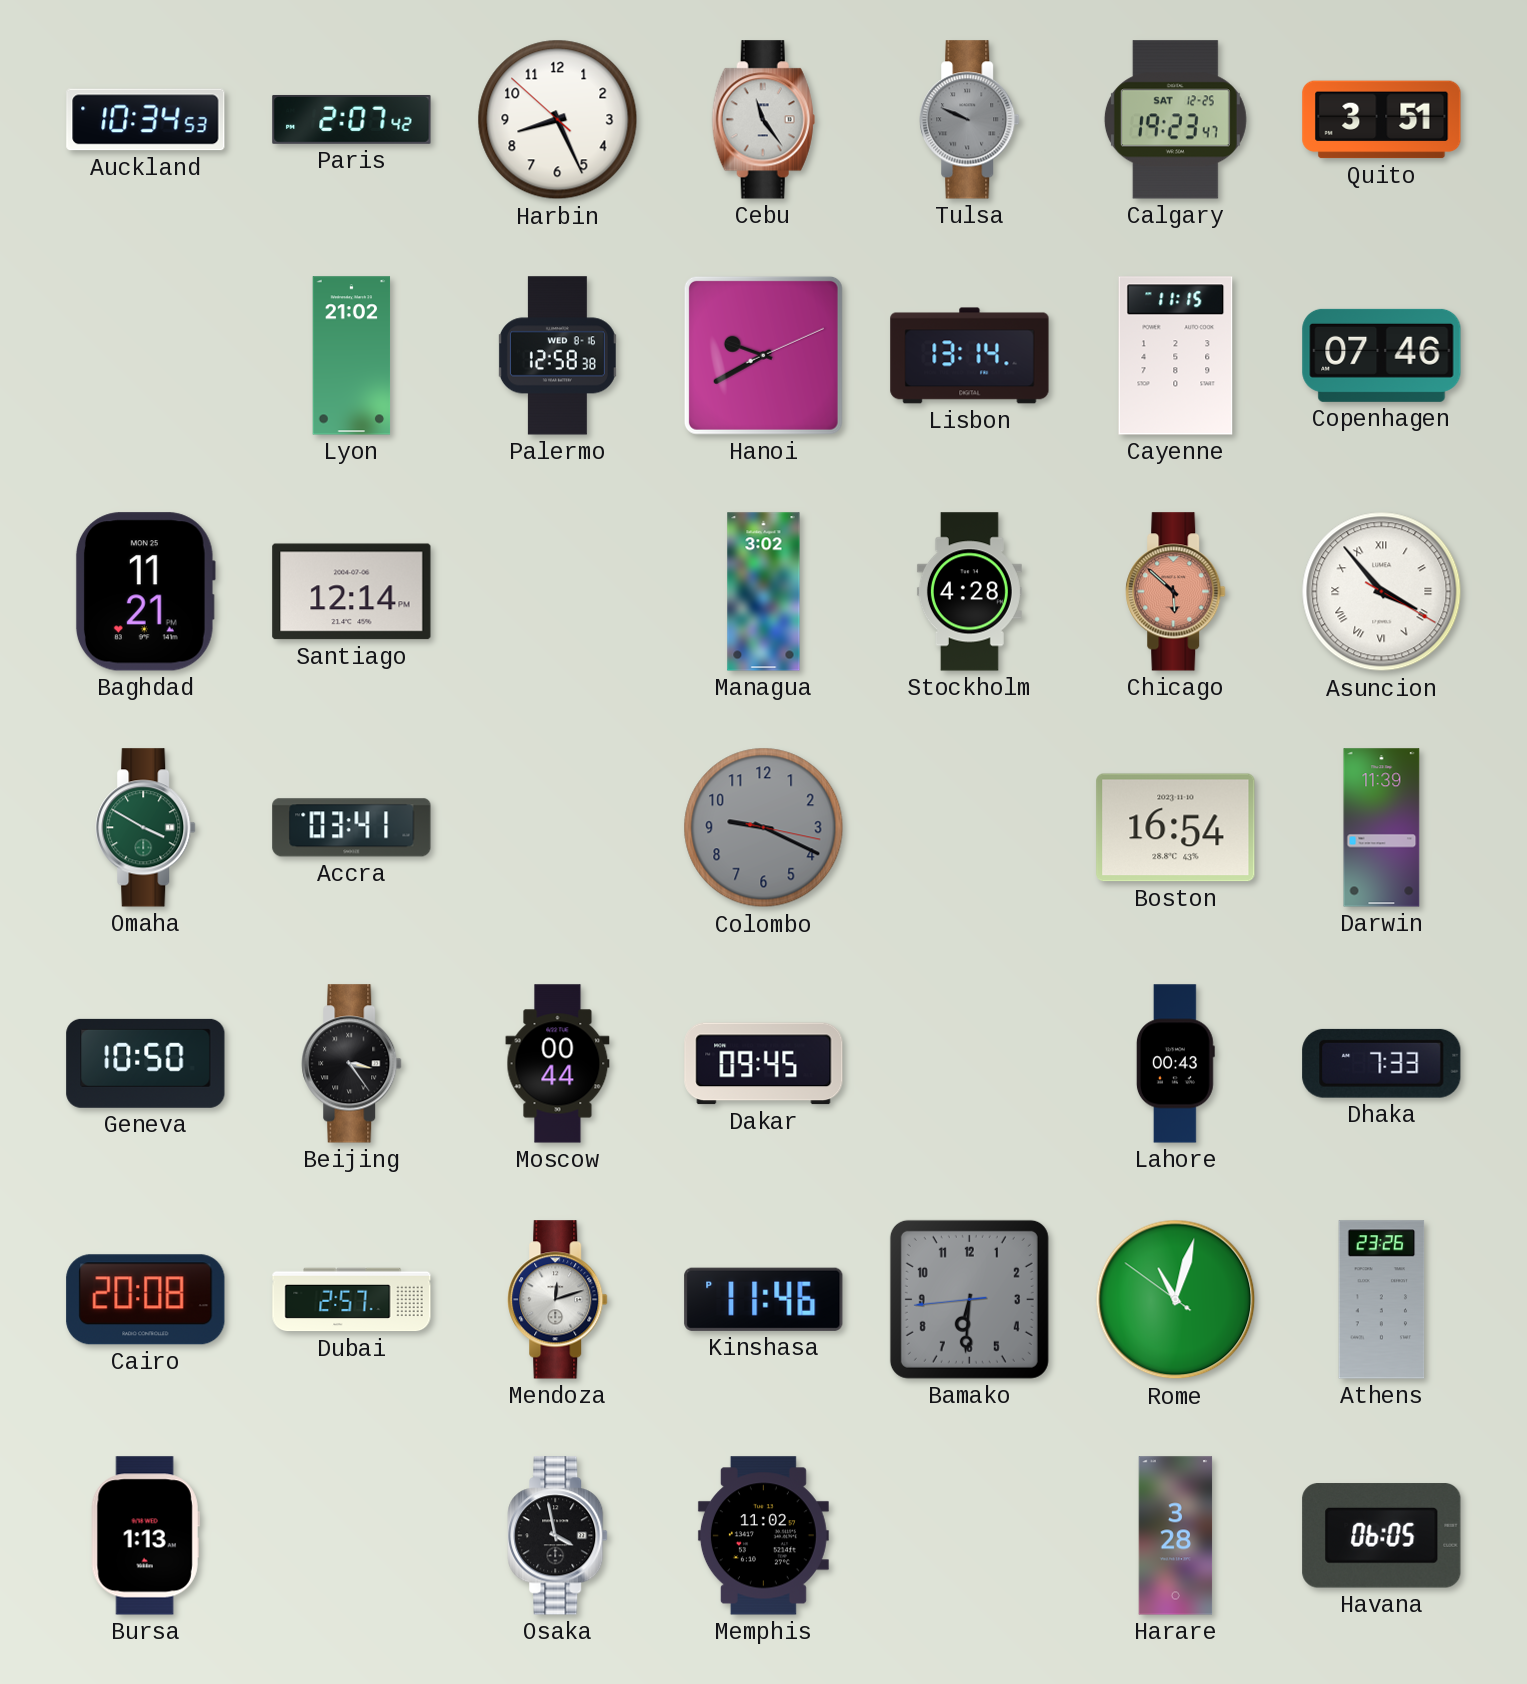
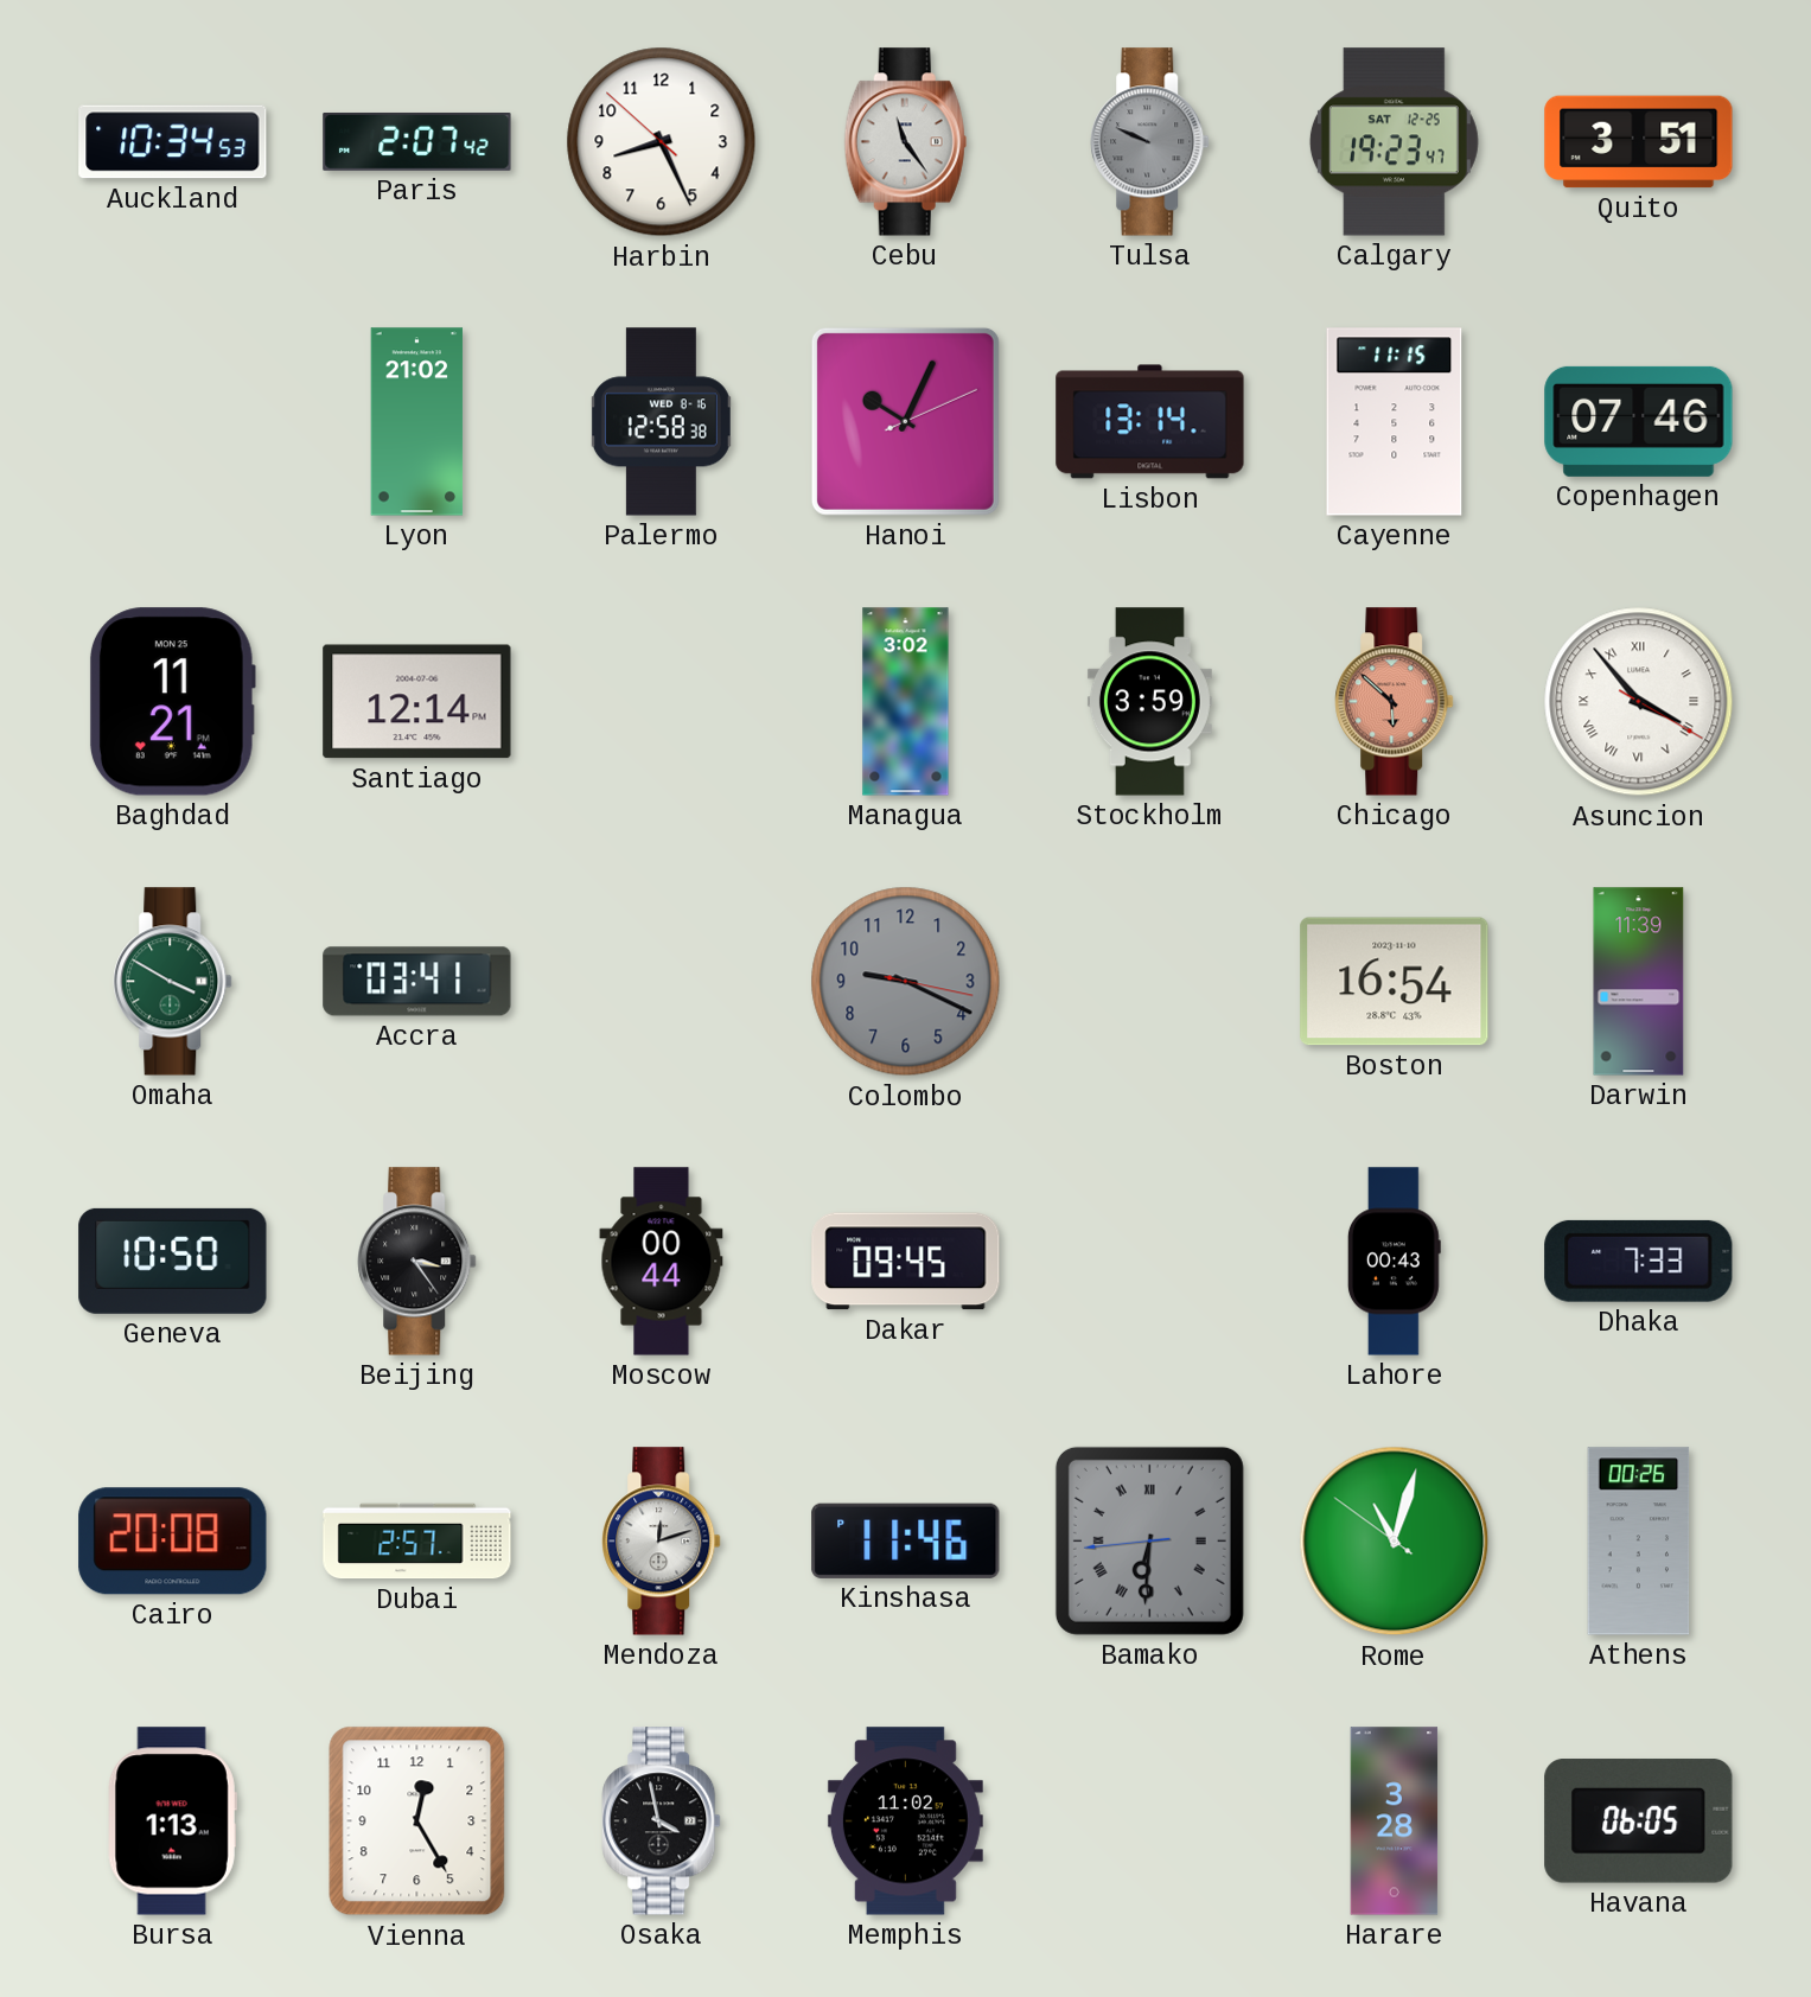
Hanoi: 9:40 -> 10:04
Stockholm: 4:28 -> 3:59
Bamako numerals: Arabic -> Roman
Athens: 23:26 -> 00:26
Vienna: none -> 12:25
